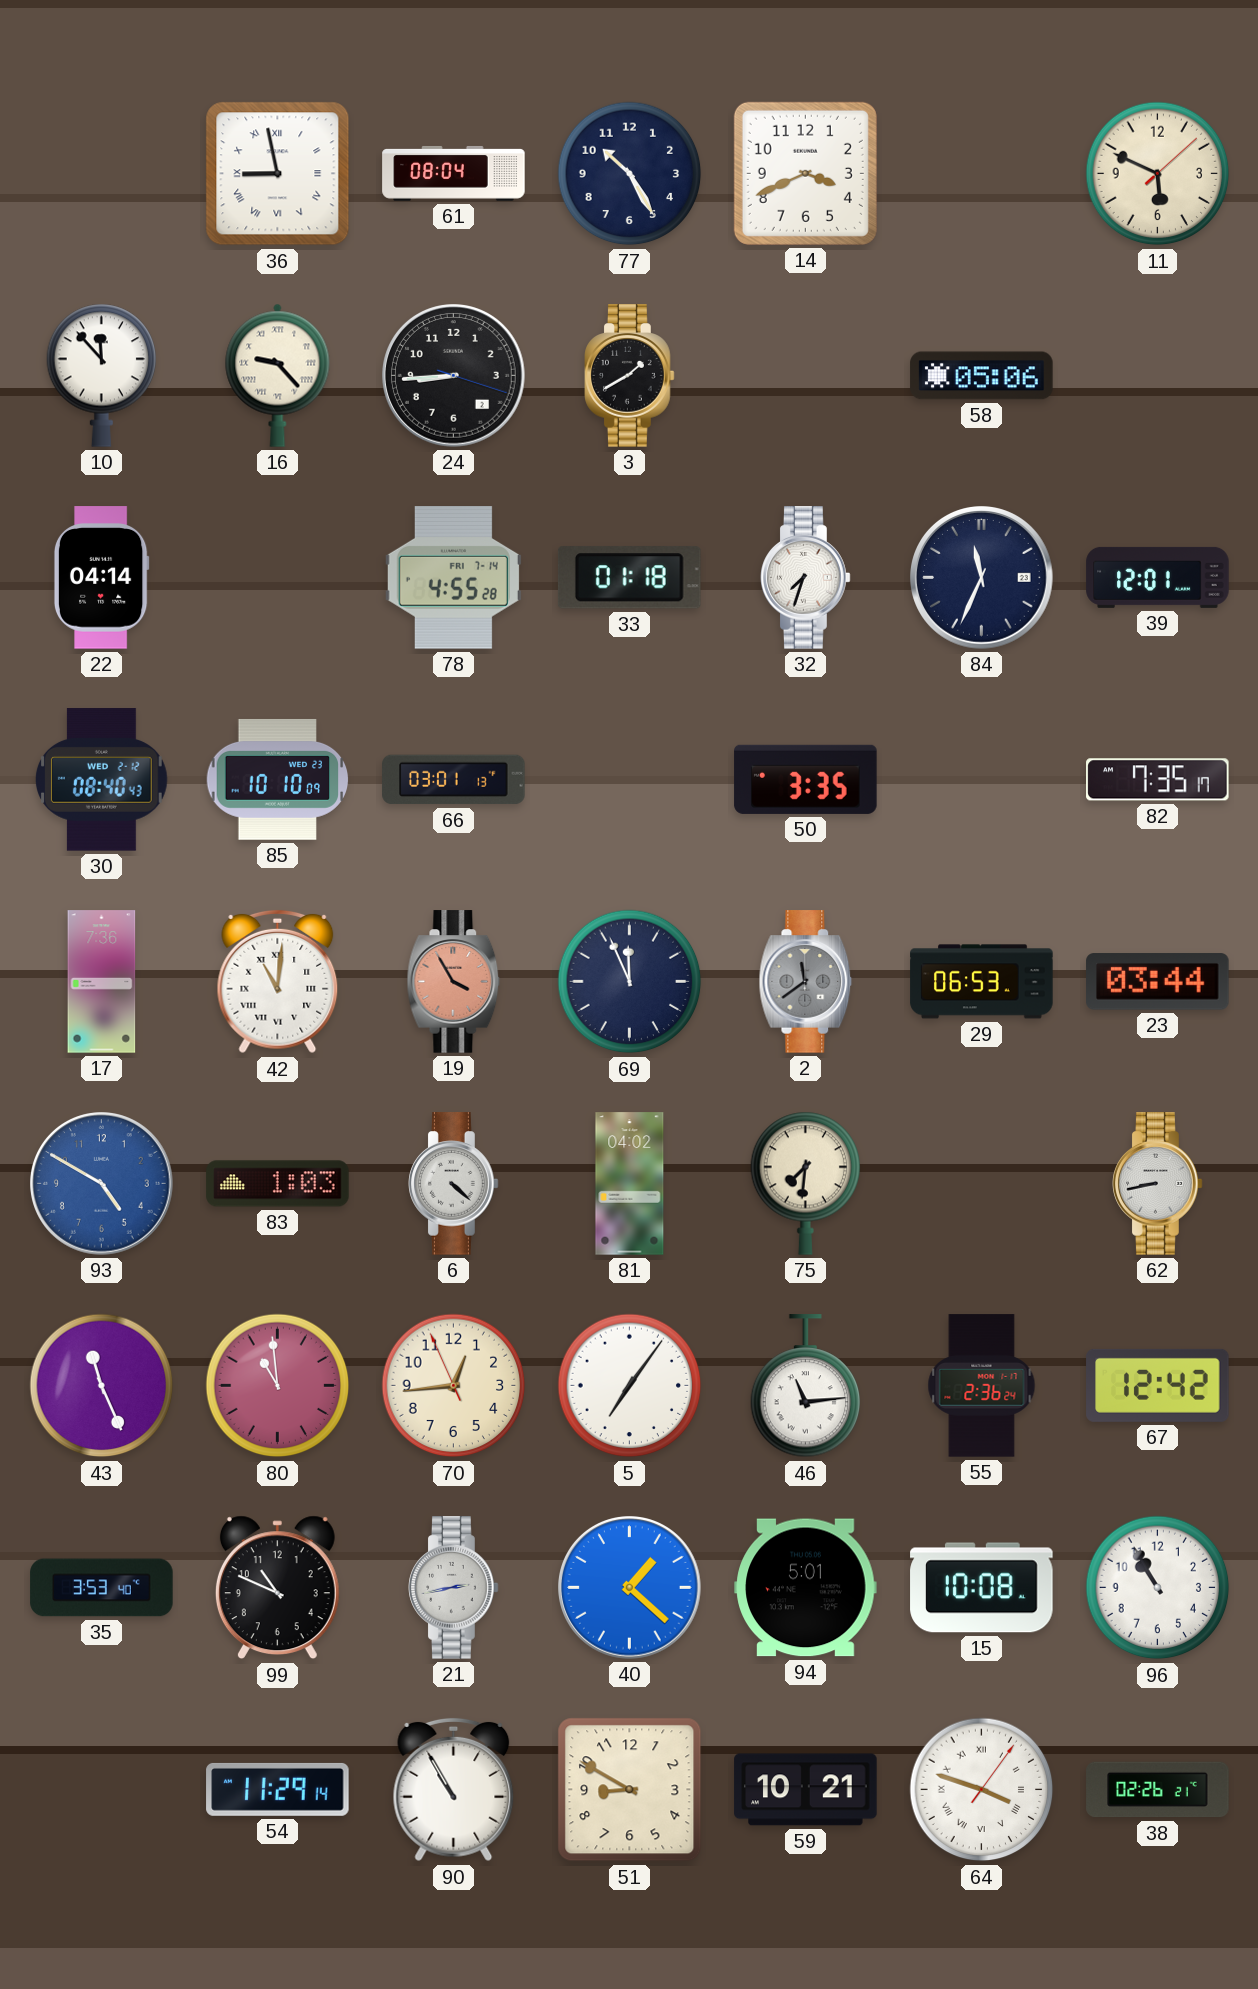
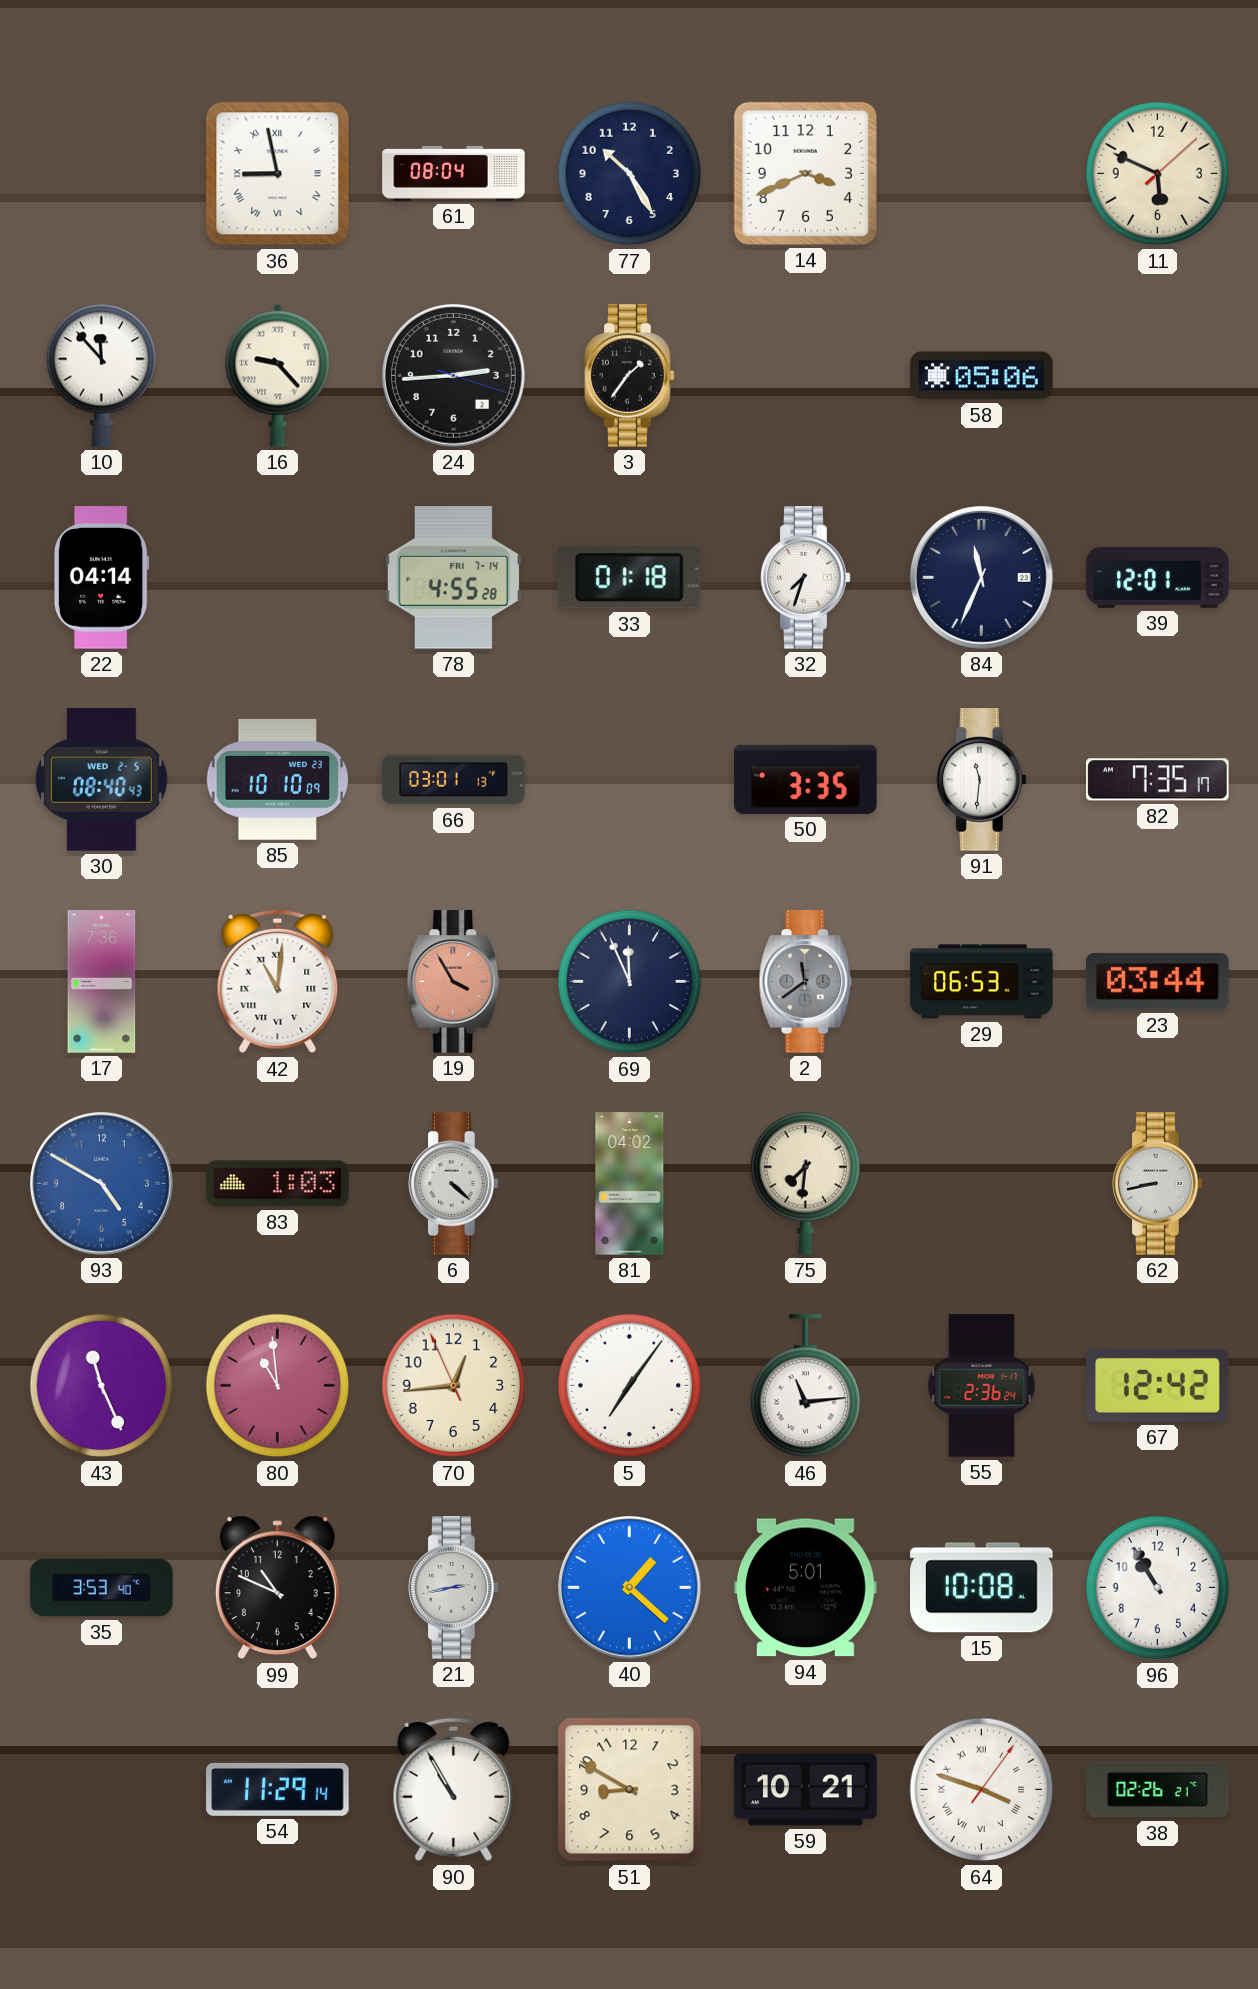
24: 8:44 -> 2:44
3: 1:40 -> 1:36
30 date: WED 2-12 -> WED 2-5
91: none -> 11:31
